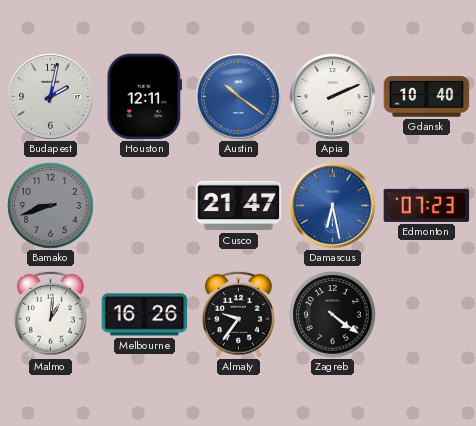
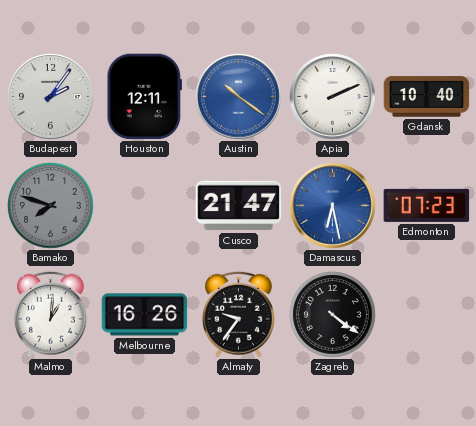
Budapest: 2:02 -> 2:06
Bamako: 8:42 -> 7:48
